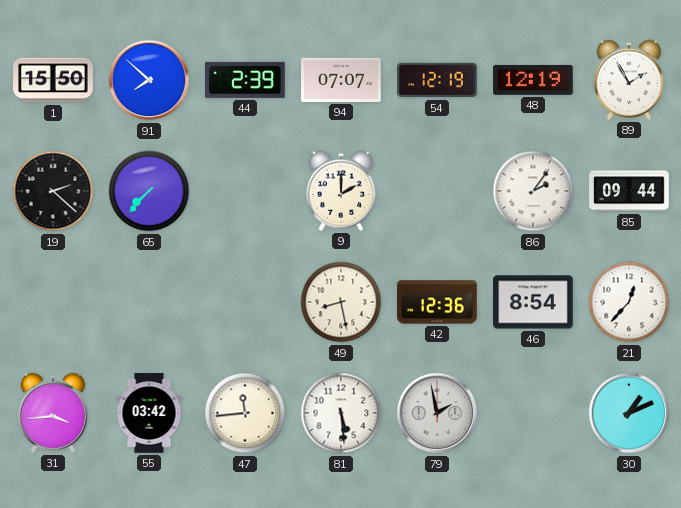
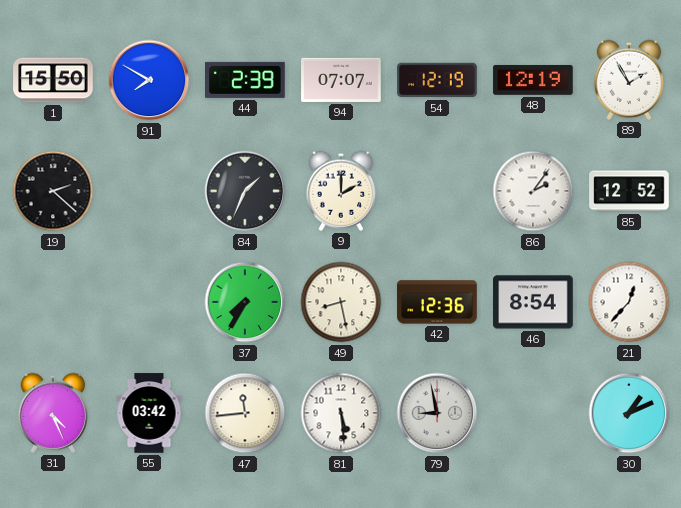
91: 7:52 -> 7:50
65: 7:37 -> none
84: none -> 1:34
85: 09:44 -> 12:52
37: none -> 7:35
31: 3:44 -> 4:26
79: 1:58 -> 8:58
